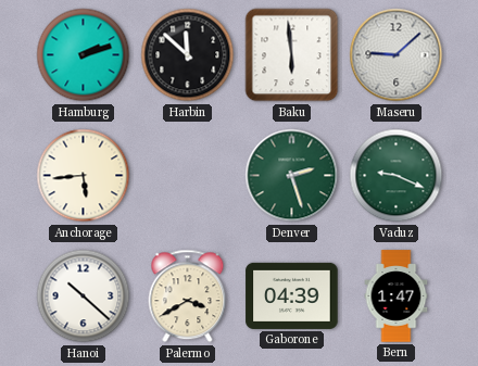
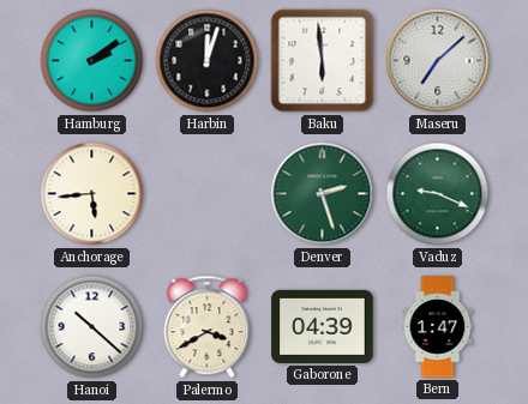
Hamburg: 2:12 -> 2:09
Harbin: 11:52 -> 12:03
Maseru: 9:08 -> 7:08
